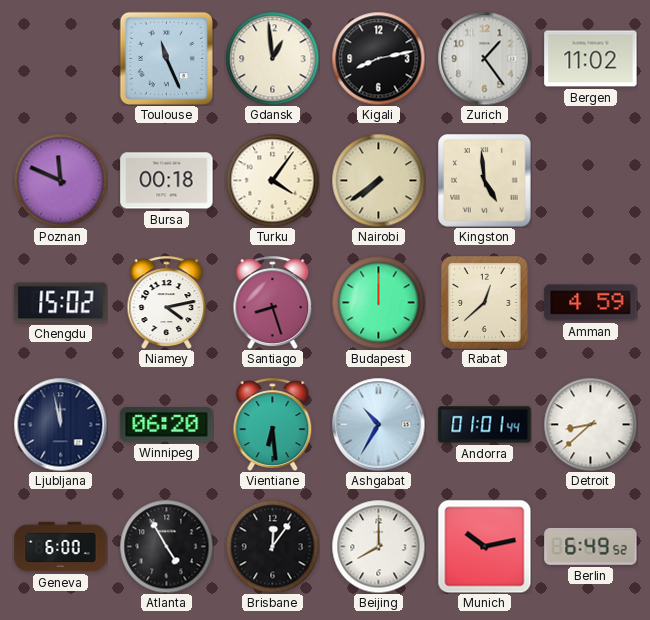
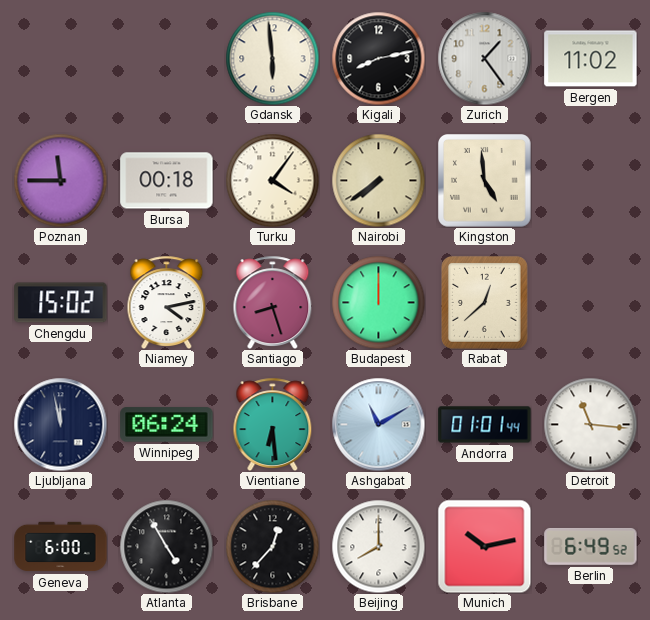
Toulouse: 11:26 -> none
Gdansk: 12:59 -> 5:59
Poznan: 11:49 -> 11:45
Amman: 4:59 -> none
Winnipeg: 06:20 -> 06:24
Ashgabat: 10:35 -> 11:10
Detroit: 8:38 -> 11:16
Brisbane: 12:06 -> 12:37
